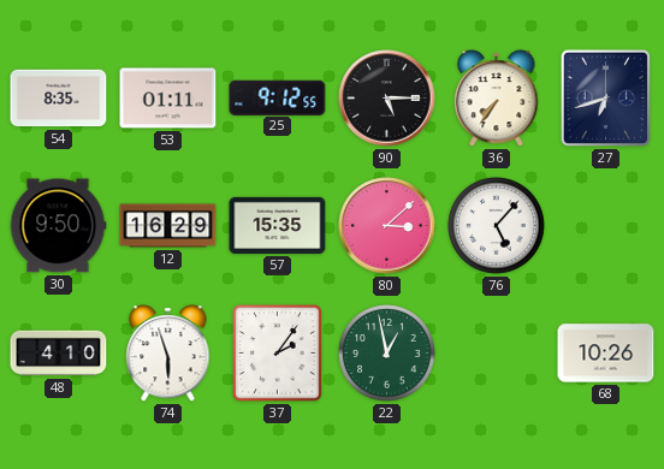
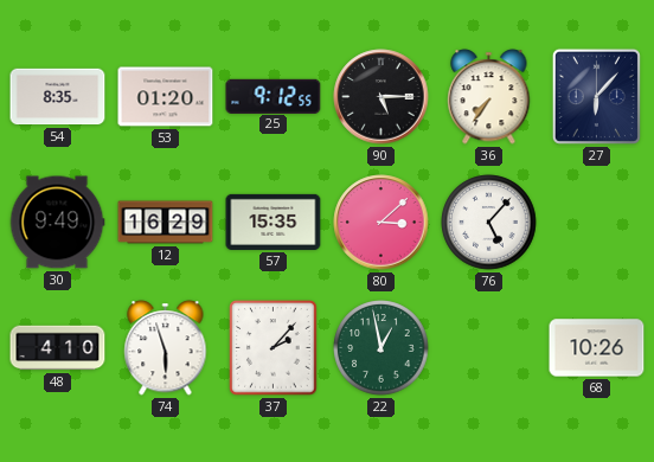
53: 01:11 -> 01:20
27: 6:42 -> 6:07
30: 9:50 -> 9:49
37: 2:06 -> 2:07
